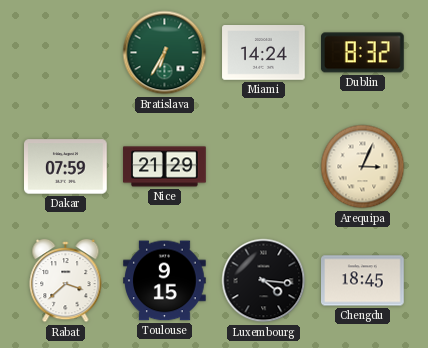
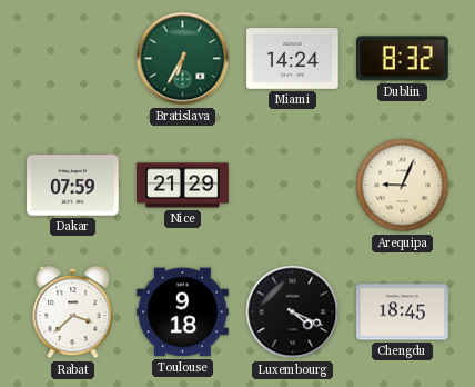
Arequipa: 3:04 -> 9:04
Toulouse: 9:15 -> 9:18
Luxembourg: 4:16 -> 4:19
